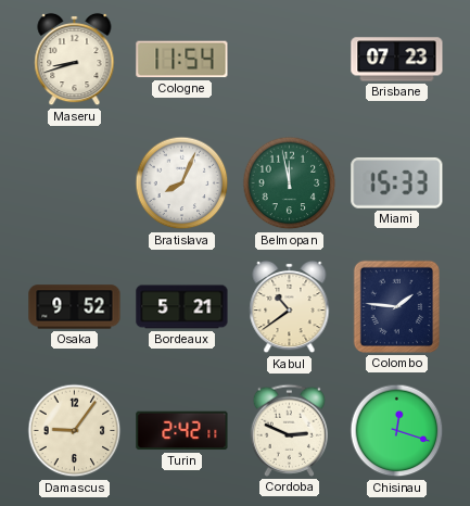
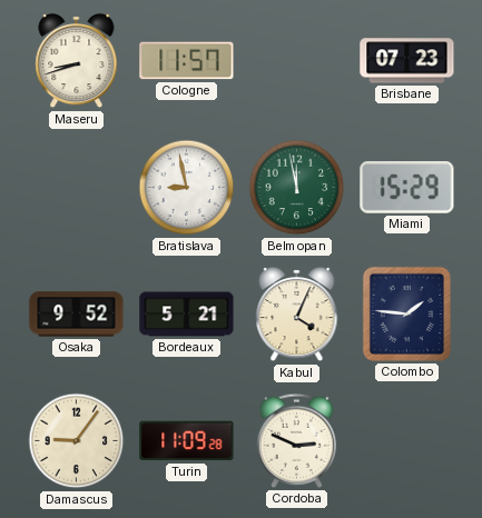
Cologne: 11:54 -> 11:57
Bratislava: 8:04 -> 8:58
Miami: 15:33 -> 15:29
Kabul: 10:39 -> 4:04
Turin: 2:42 -> 11:09
Chisinau: 12:18 -> none
